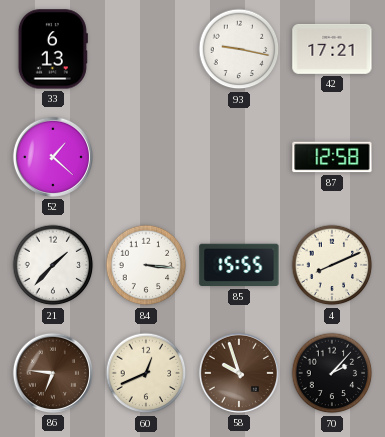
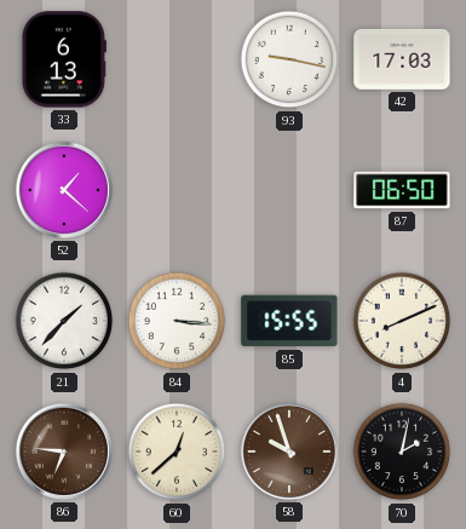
42: 17:21 -> 17:03
87: 12:58 -> 06:50
60: 12:41 -> 12:38
70: 2:07 -> 2:02
